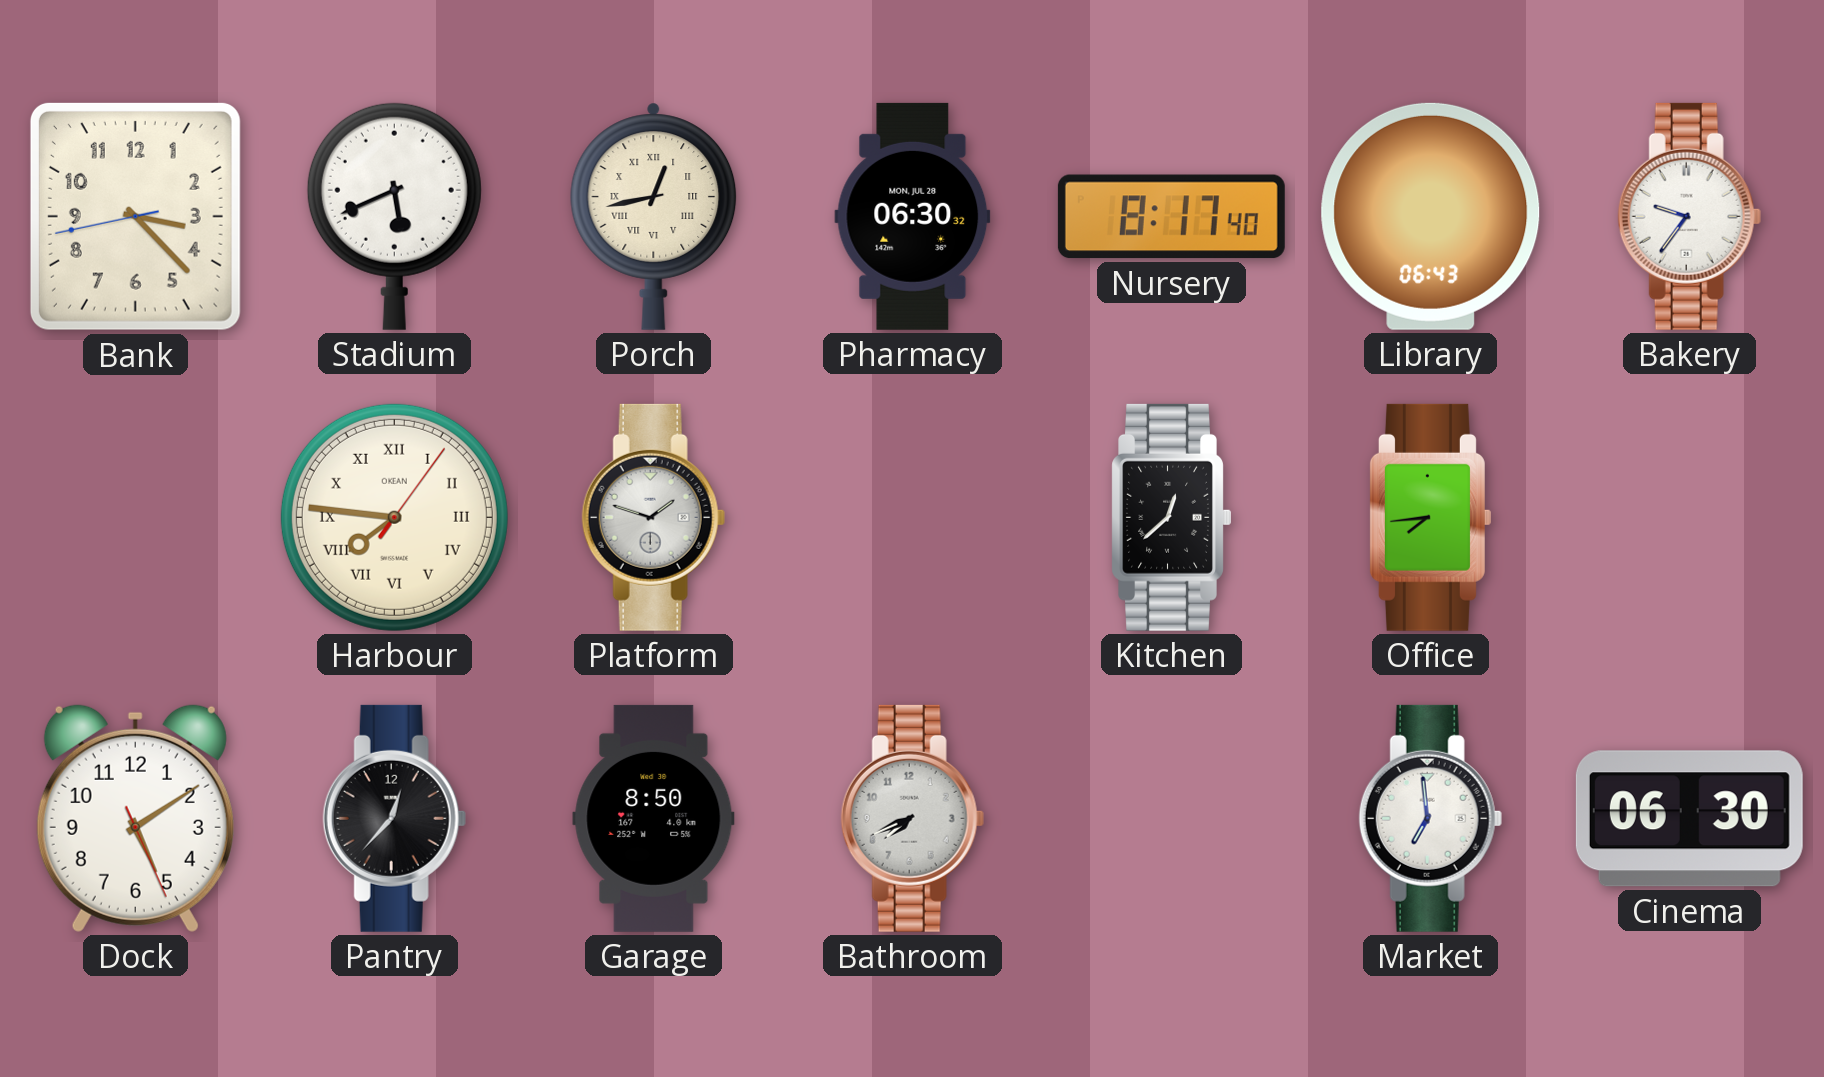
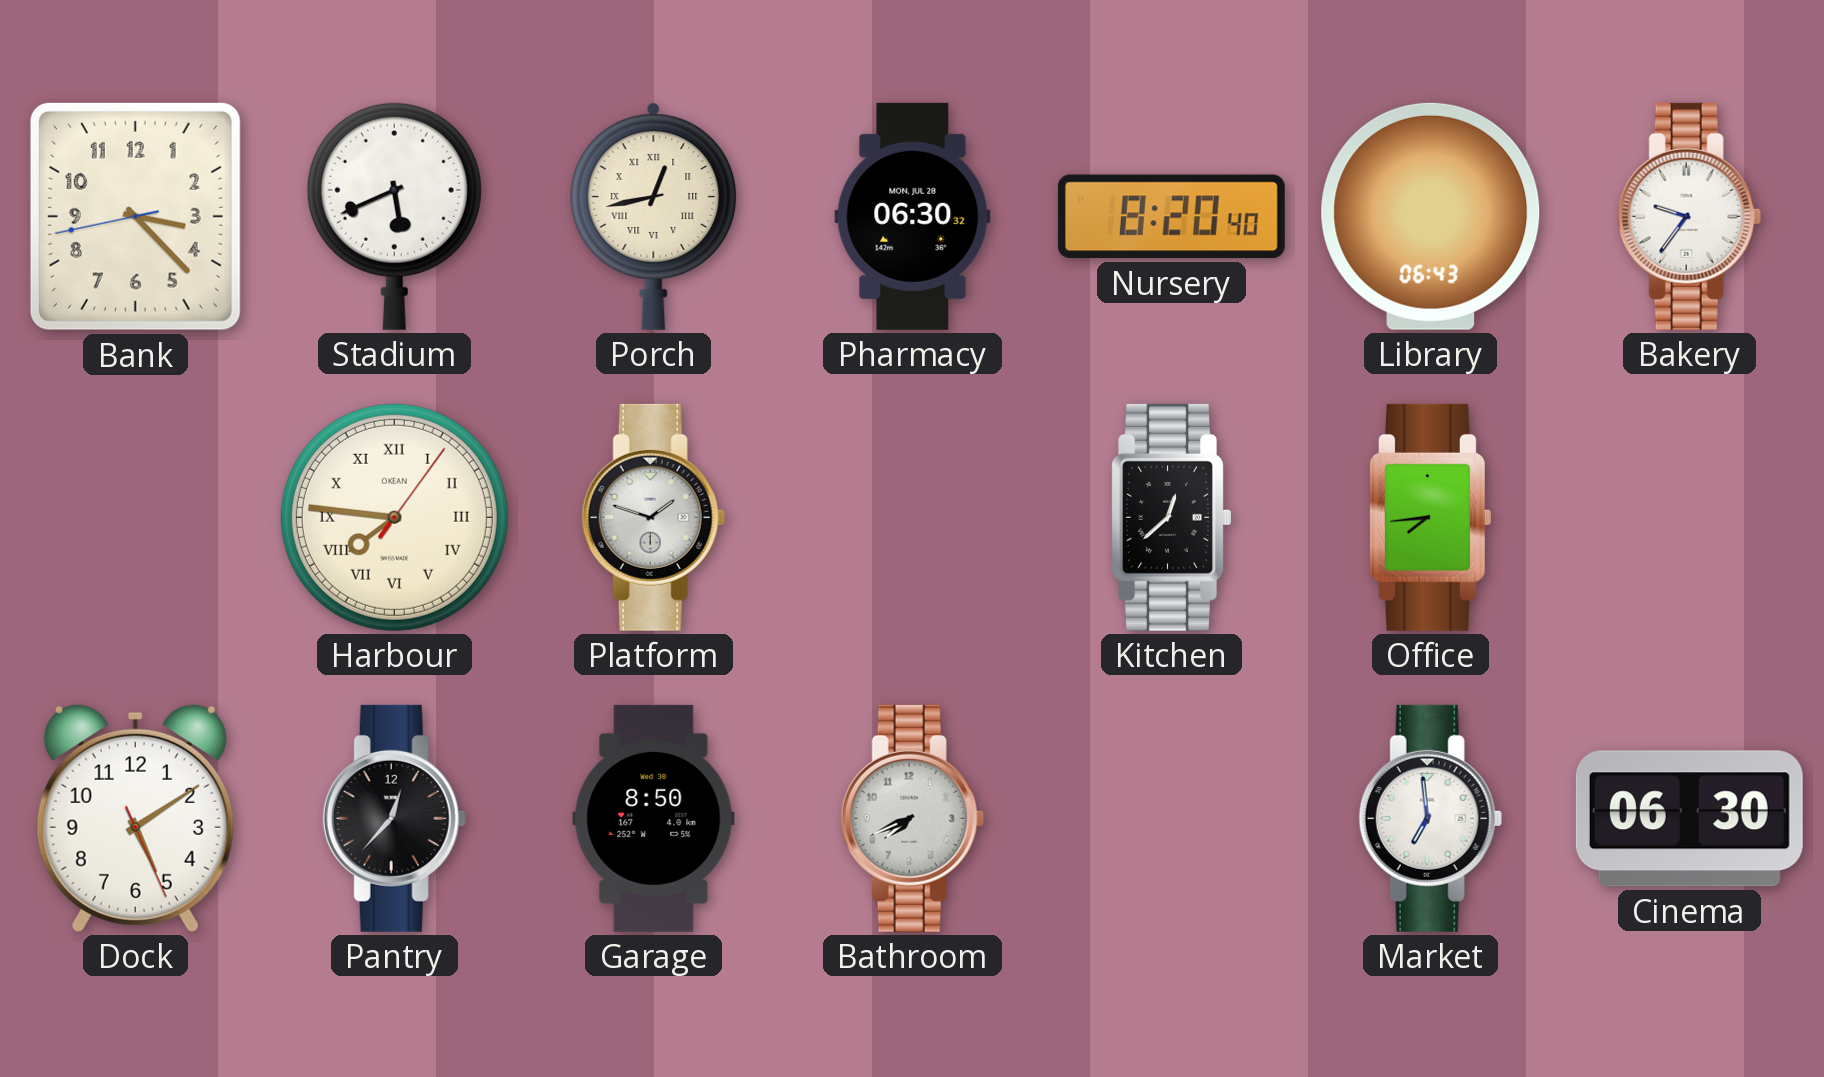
Nursery: 8:17 -> 8:20
